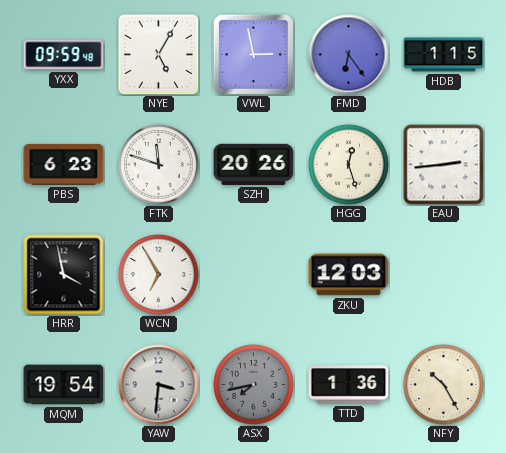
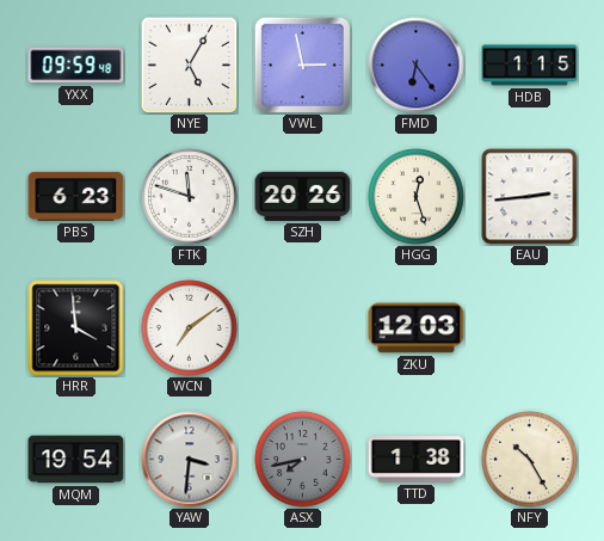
HRR: 3:58 -> 3:59
WCN: 6:55 -> 7:09
TTD: 1:36 -> 1:38
